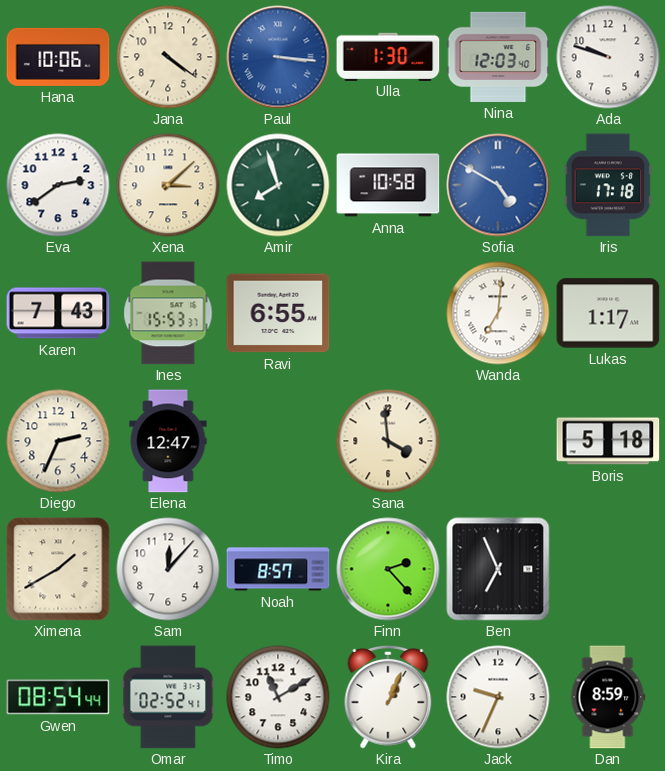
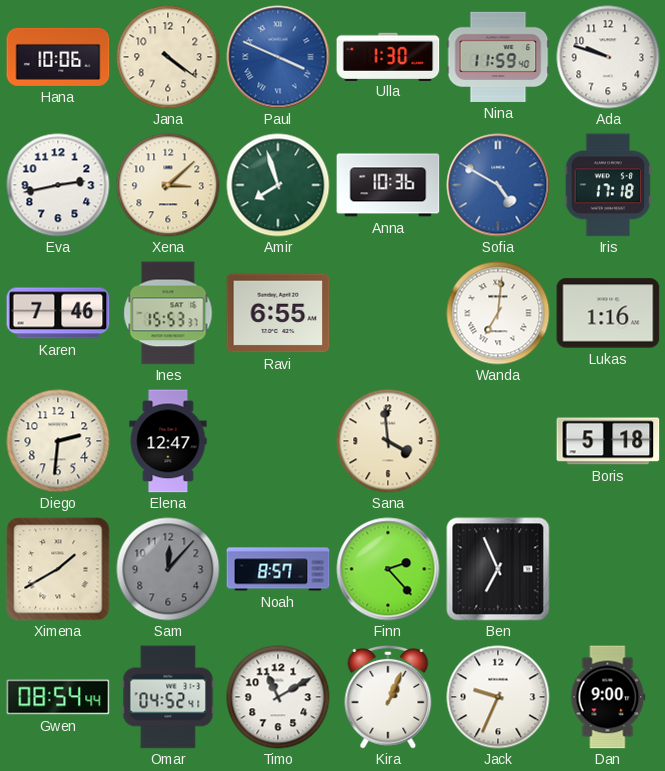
Paul: 3:16 -> 3:49
Nina: 12:03 -> 11:59
Eva: 2:39 -> 2:43
Anna: 10:58 -> 10:36
Karen: 7:43 -> 7:46
Lukas: 1:17 -> 1:16
Diego: 2:34 -> 2:31
Sam dial: white -> grey
Omar: 02:52 -> 04:52
Dan: 8:59 -> 9:00
